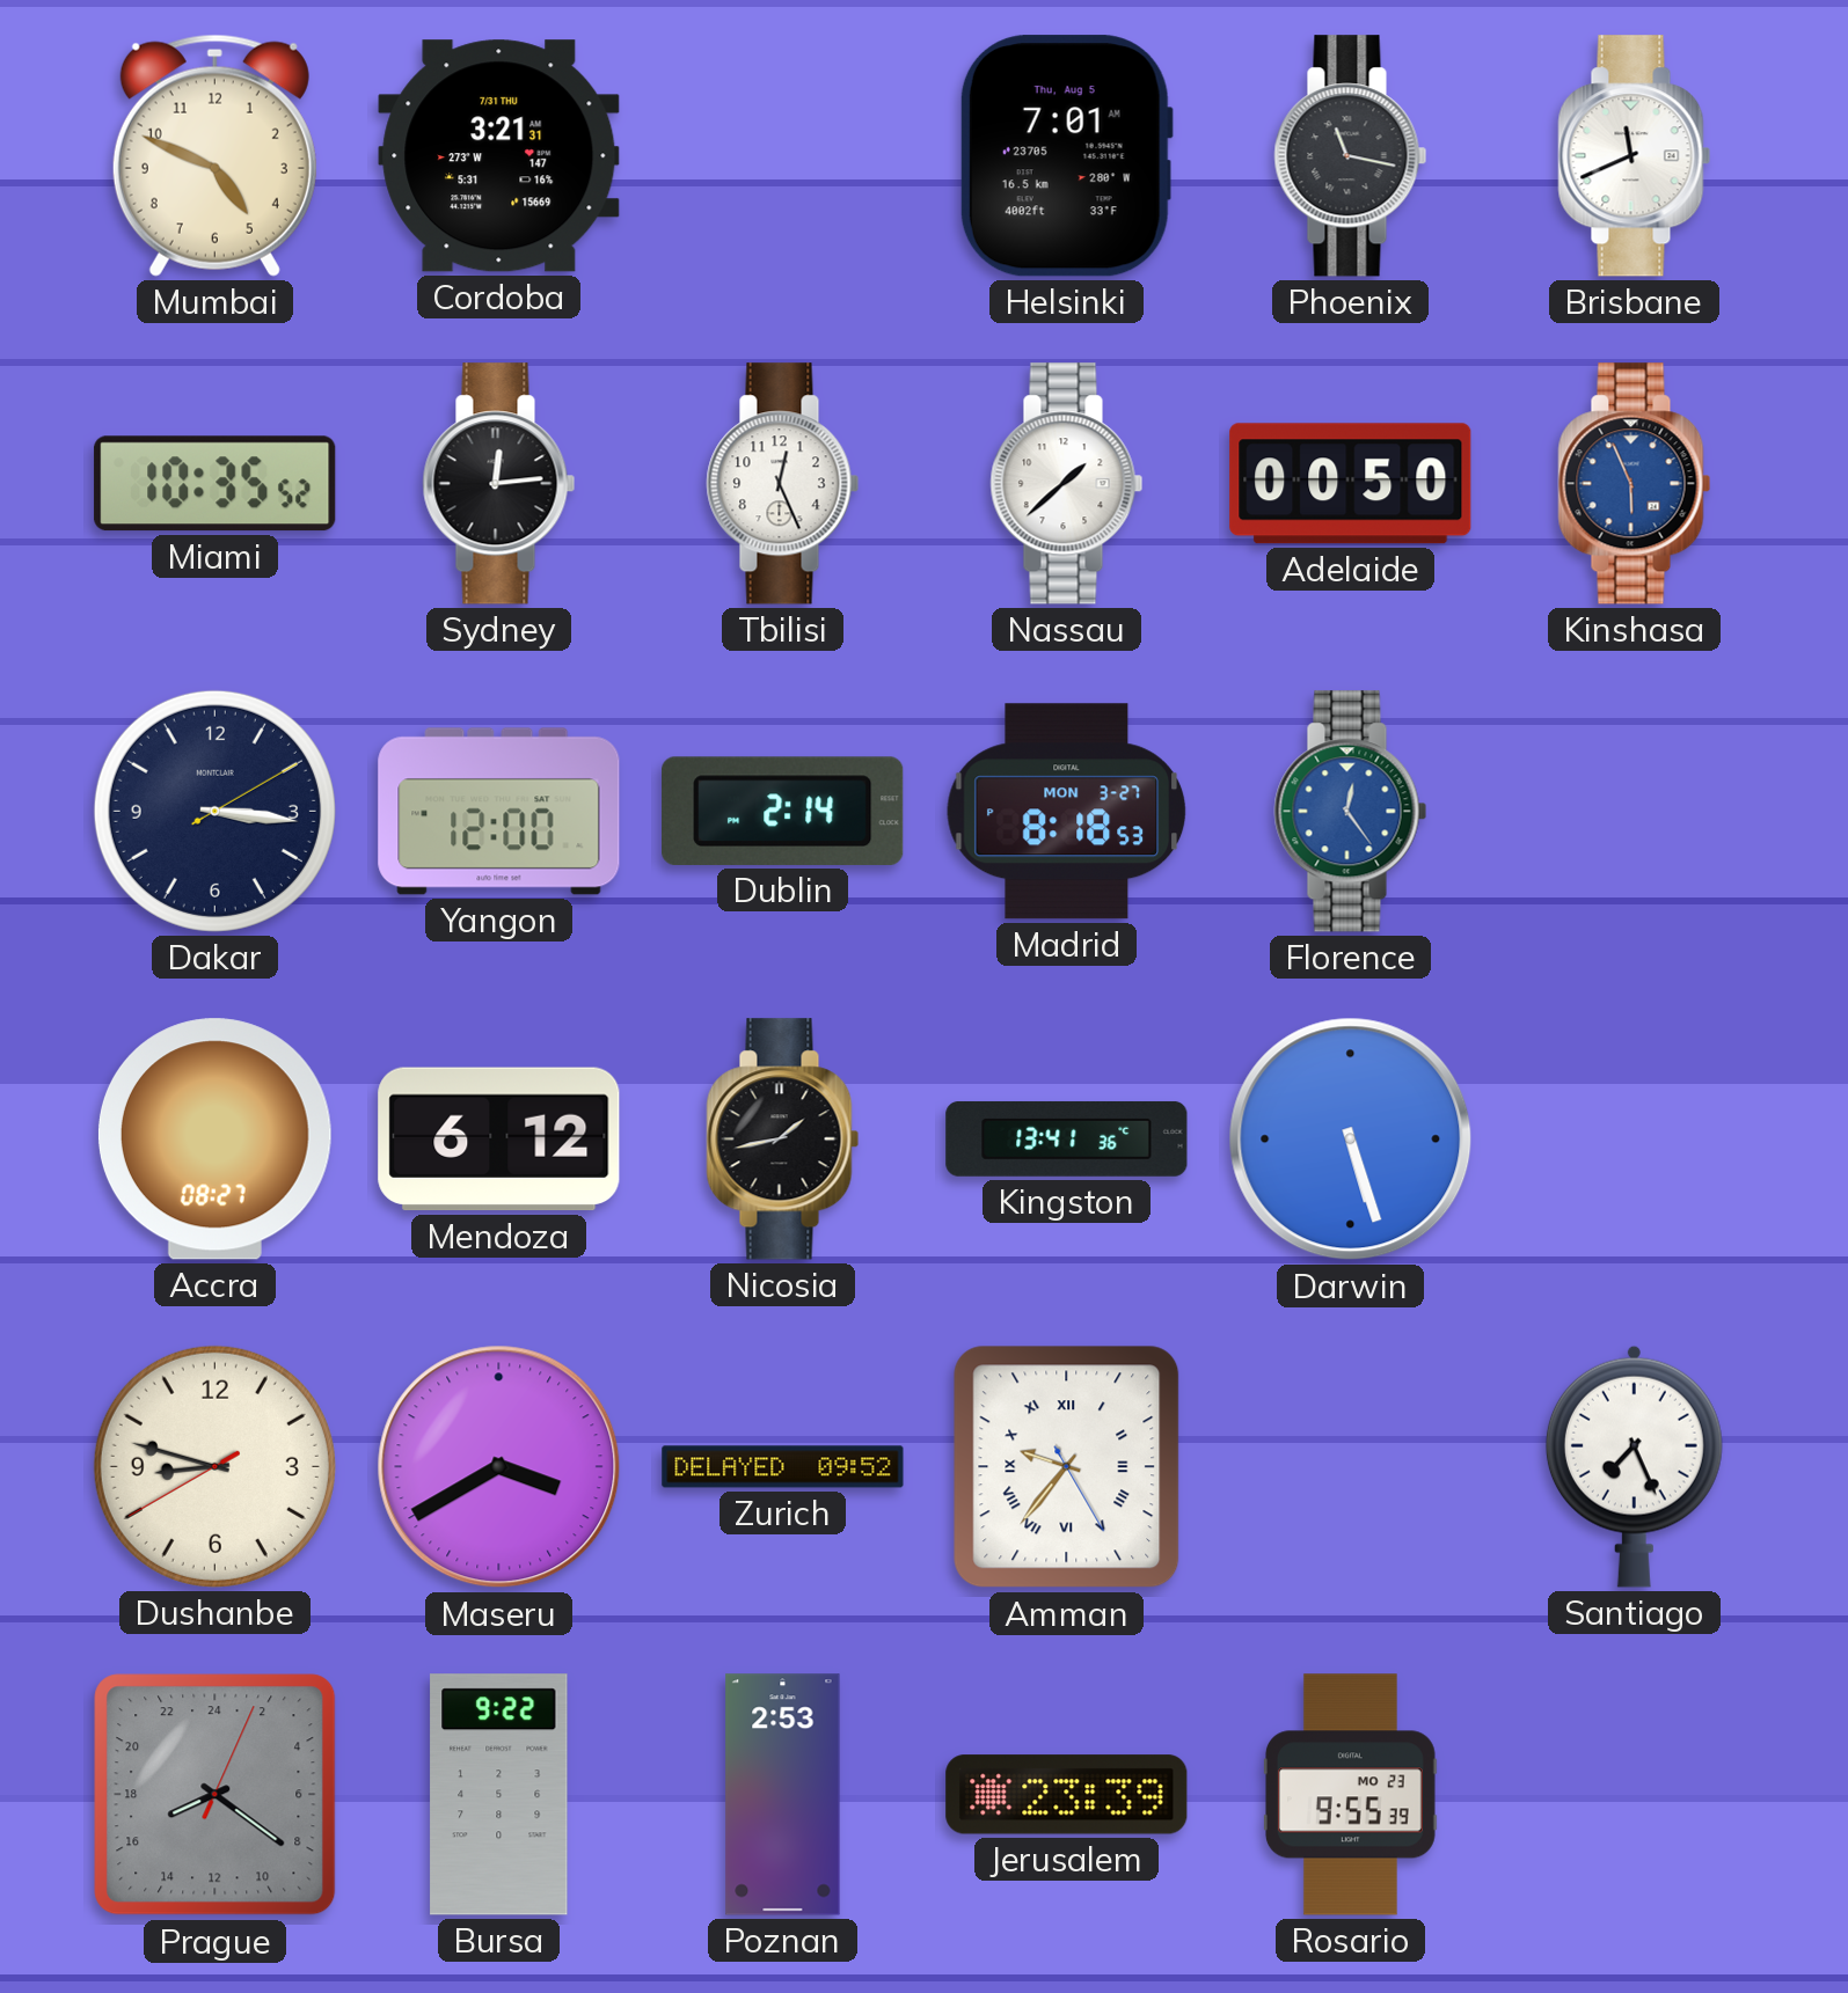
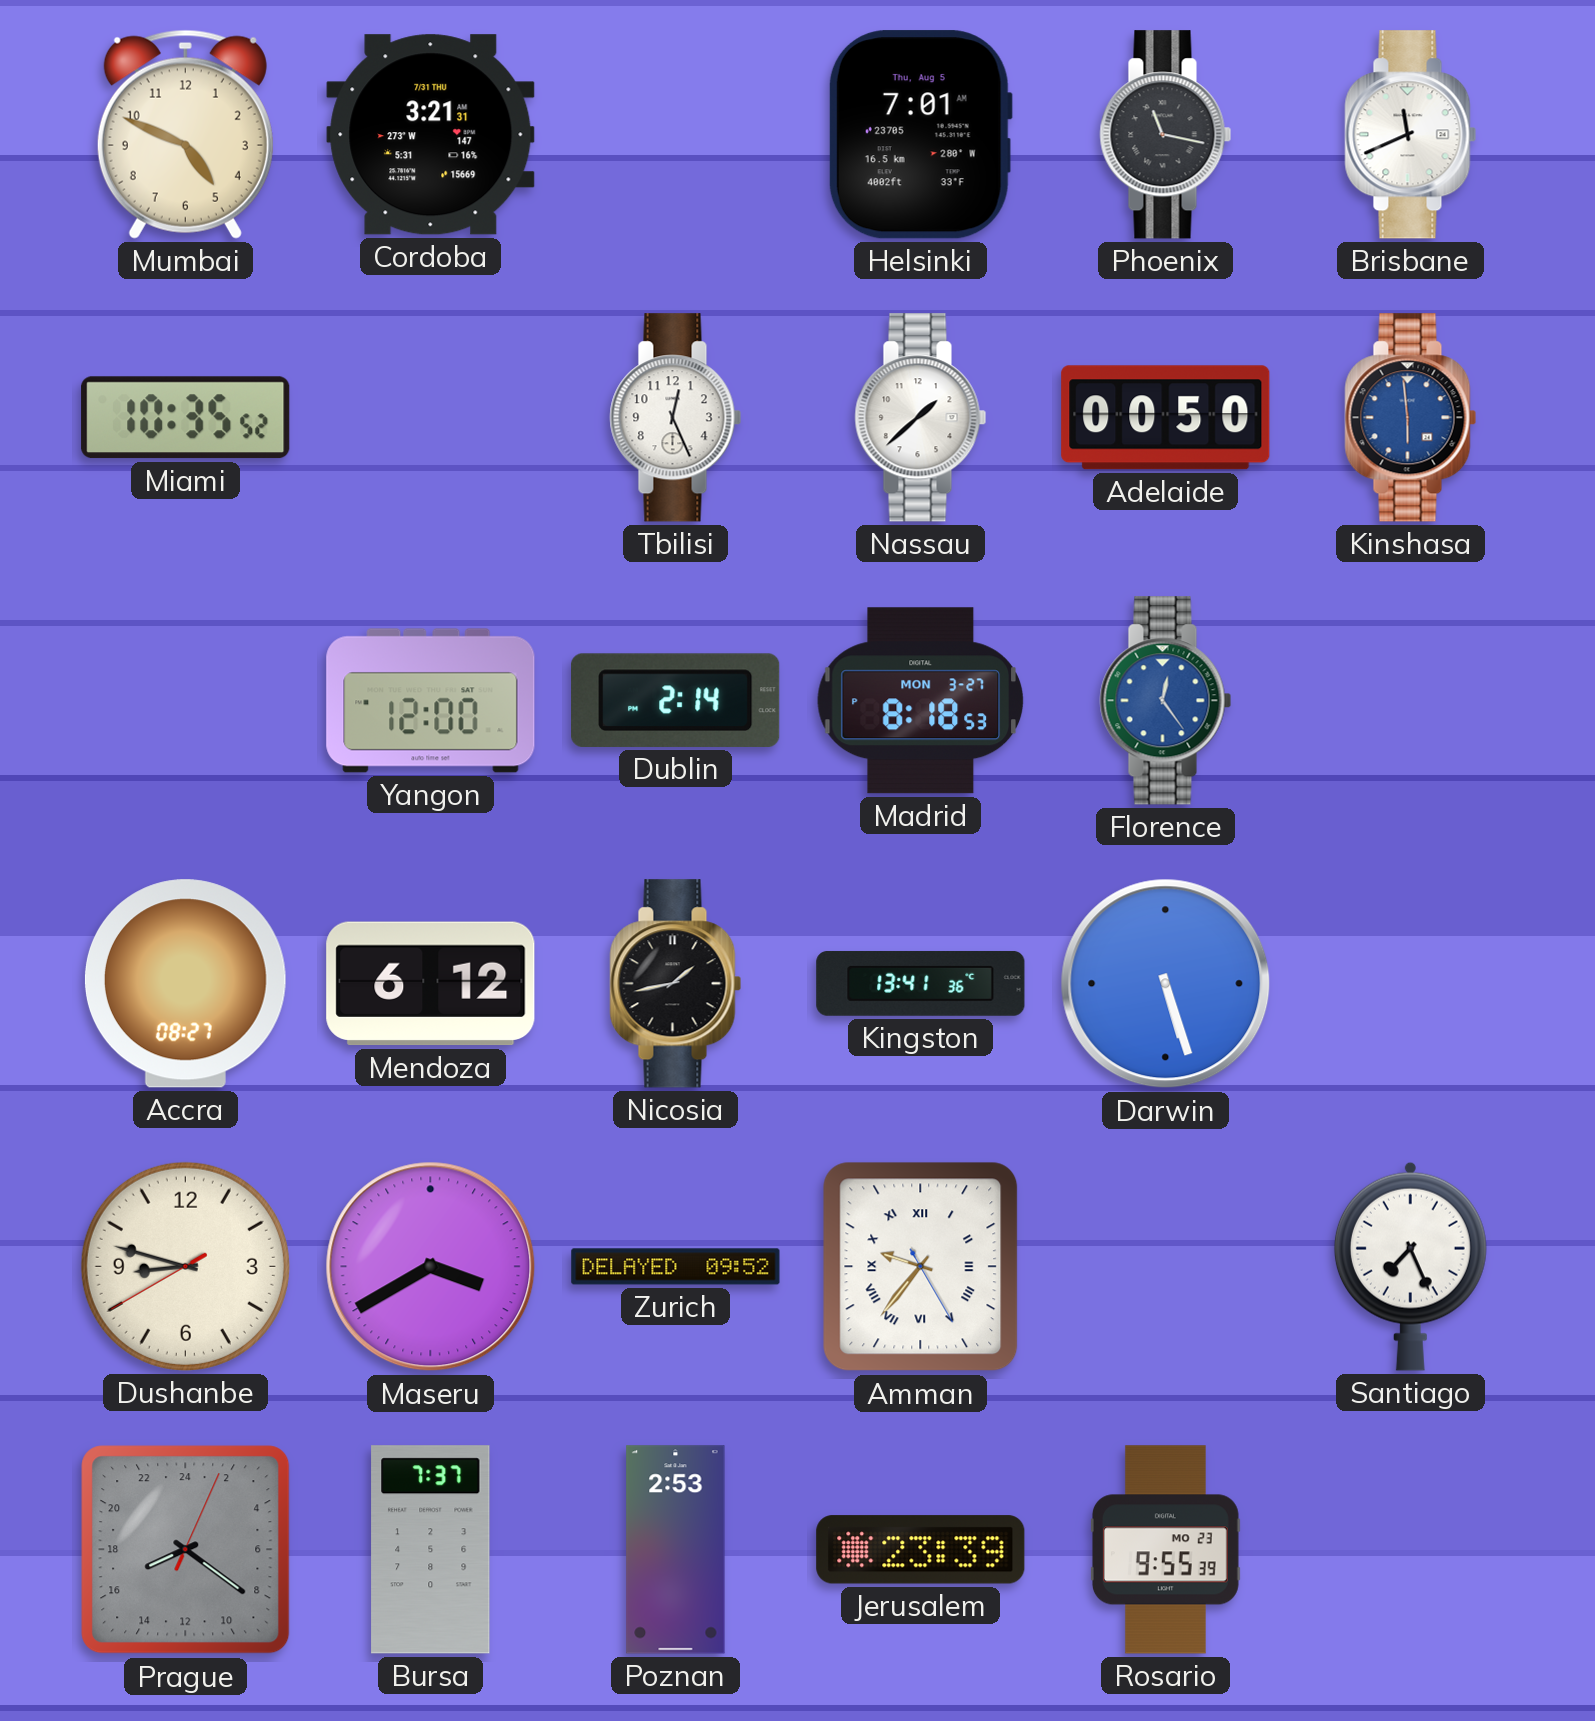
Sydney: 12:14 -> none
Kinshasa: 5:56 -> 5:59
Dakar: 3:16 -> none
Bursa: 9:22 -> 7:37
